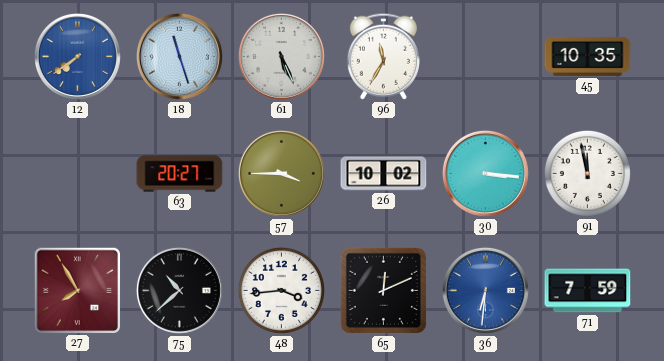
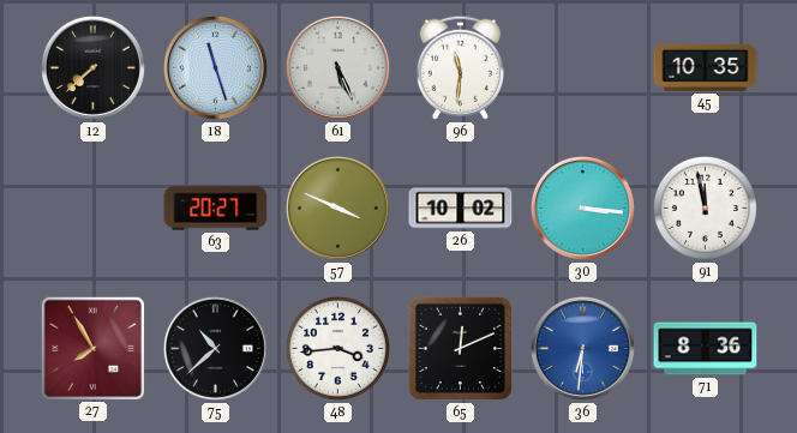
12: 7:39 -> 7:38
12 dial: blue -> black
96: 11:35 -> 11:31
57: 3:45 -> 3:49
71: 7:59 -> 8:36
